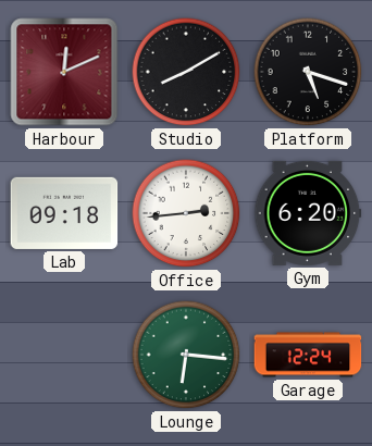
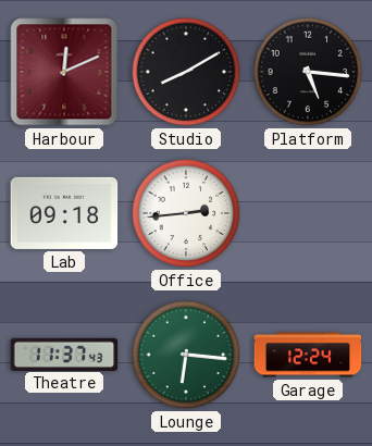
Platform: 5:18 -> 5:16
Gym: 6:20 -> none
Theatre: none -> 11:37
